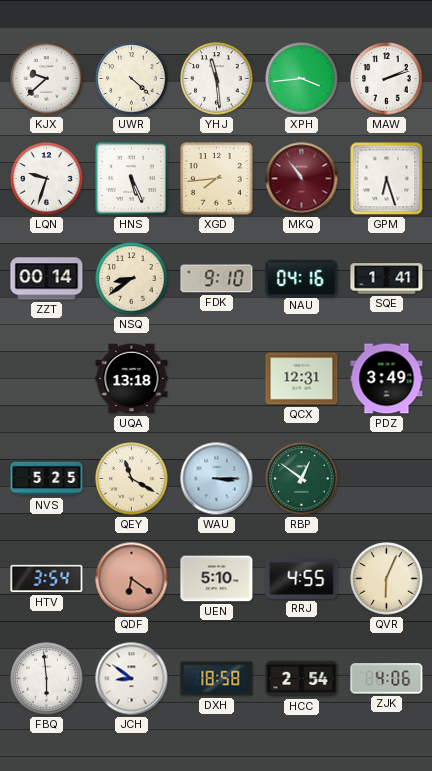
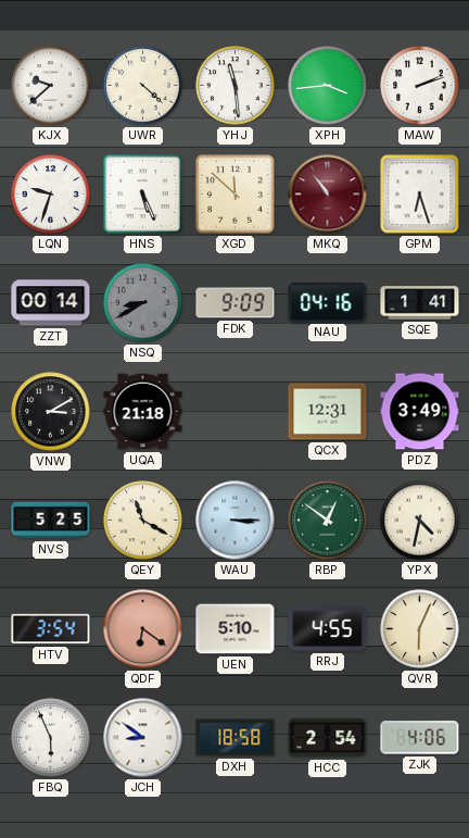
XGD: 7:44 -> 11:52
NSQ: 8:39 -> 8:40
NSQ dial: cream -> grey
FDK: 9:10 -> 9:09
VNW: none -> 3:10
UQA: 13:18 -> 21:18
YPX: none -> 4:32
FBQ: 5:59 -> 5:56
